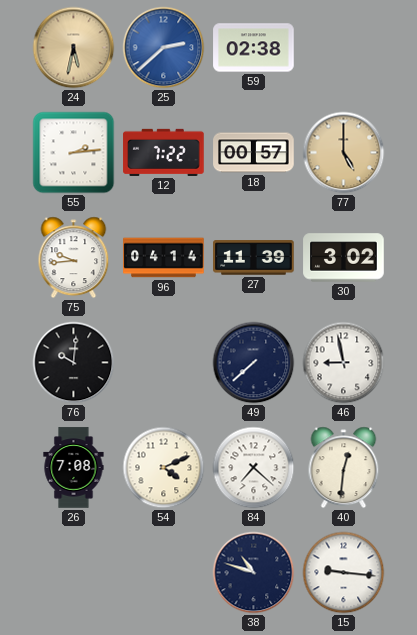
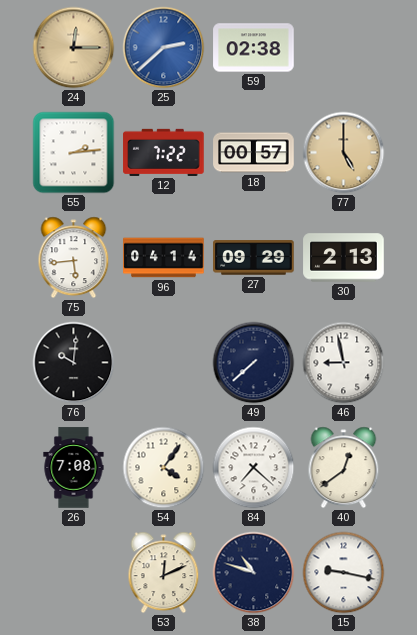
24: 5:32 -> 12:15
75: 9:44 -> 5:44
27: 11:39 -> 09:29
30: 3:02 -> 2:13
54: 4:11 -> 4:06
40: 12:31 -> 12:39
53: none -> 12:11
15: 9:16 -> 9:17
